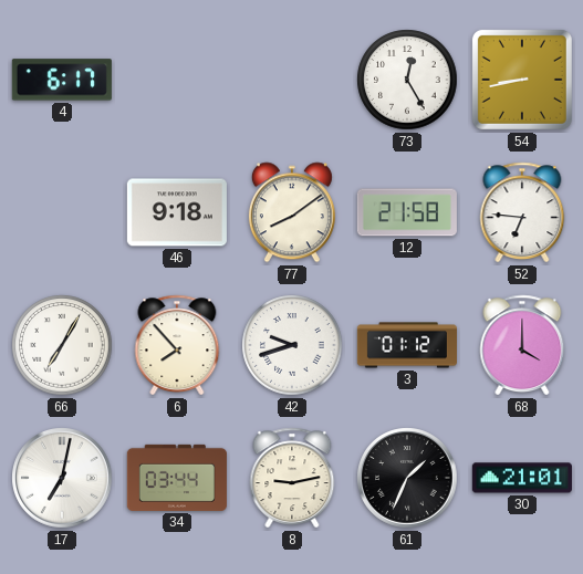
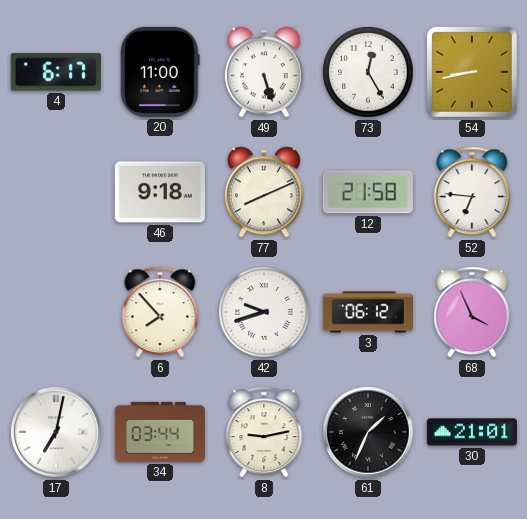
20: none -> 11:00
49: none -> 5:27
77: 8:09 -> 8:11
66: 7:05 -> none
3: 01:12 -> 06:12
68: 4:00 -> 3:56
